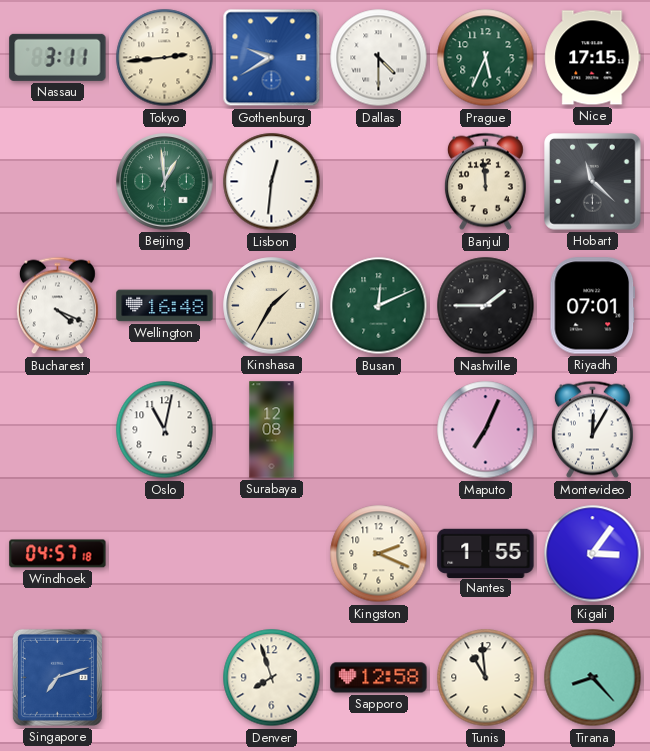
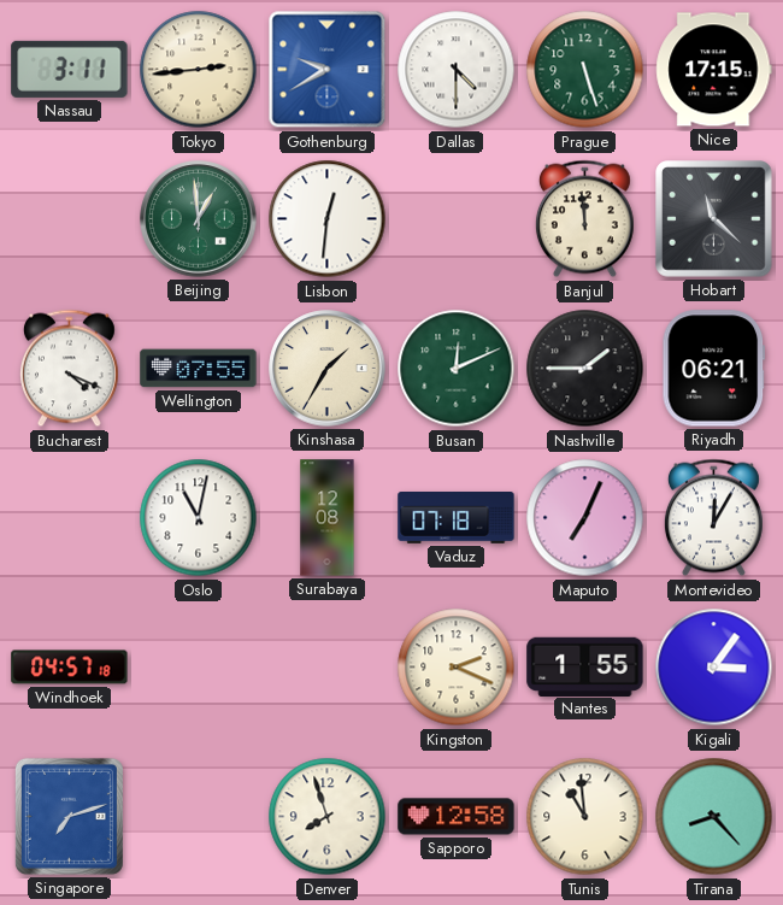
Prague: 5:34 -> 5:27
Wellington: 16:48 -> 07:55
Riyadh: 07:01 -> 06:21
Vaduz: none -> 07:18
